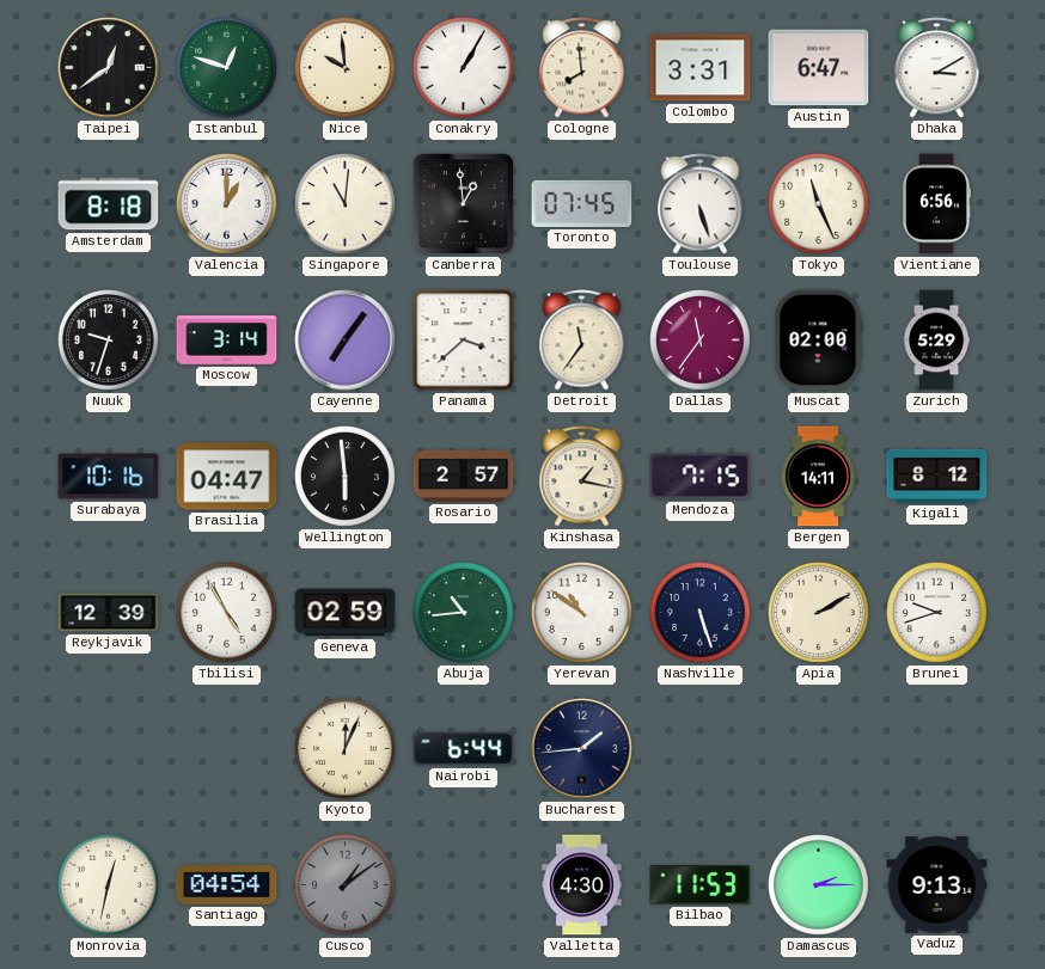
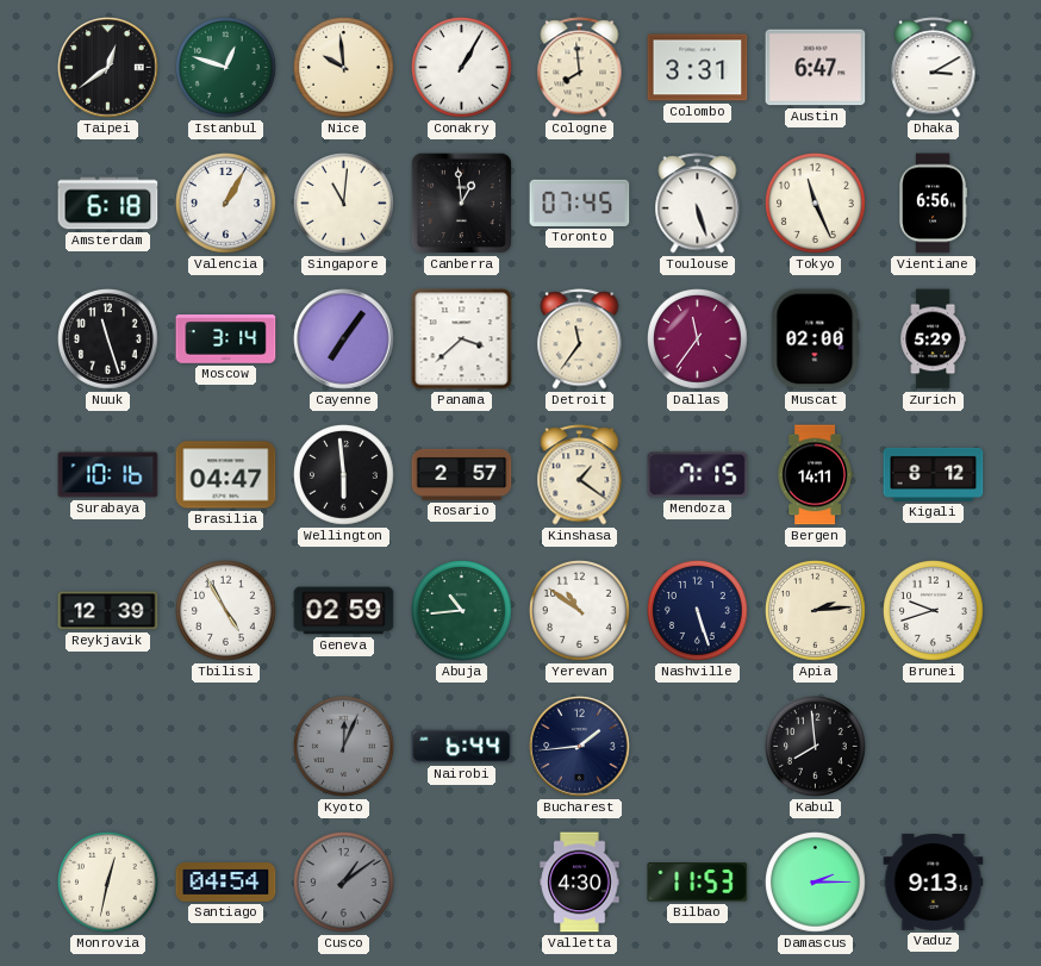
Amsterdam: 8:18 -> 6:18
Valencia: 1:00 -> 1:05
Nuuk: 9:33 -> 11:27
Kinshasa: 1:17 -> 1:21
Apia: 2:10 -> 2:14
Kyoto dial: cream -> grey
Kabul: none -> 7:59
